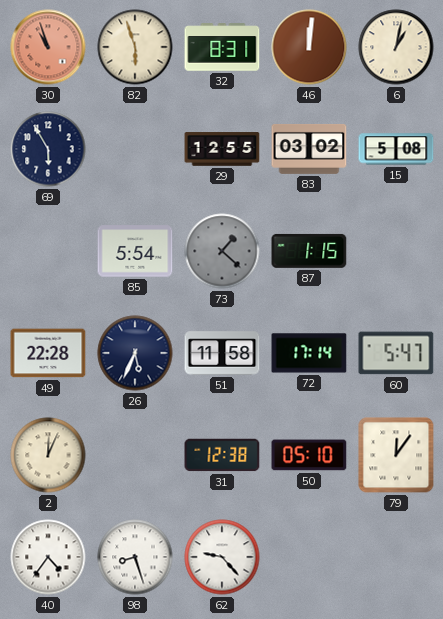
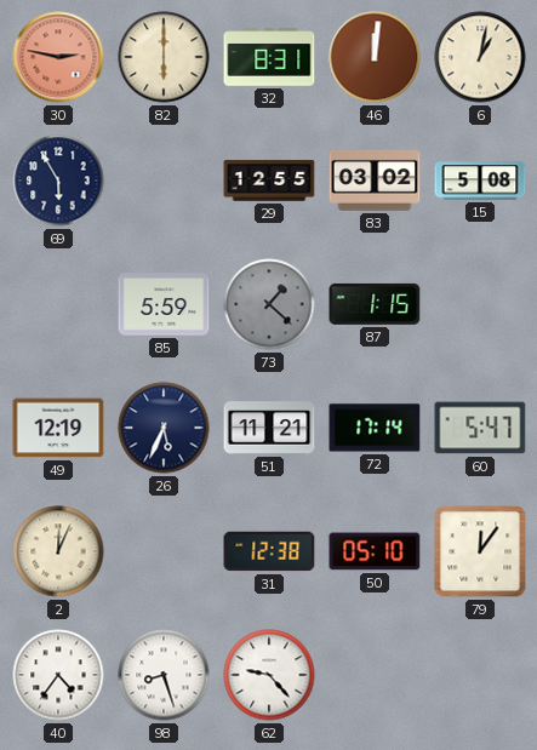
30: 10:57 -> 2:47
82: 5:57 -> 6:00
85: 5:54 -> 5:59
49: 22:28 -> 12:19
51: 11:58 -> 11:21
